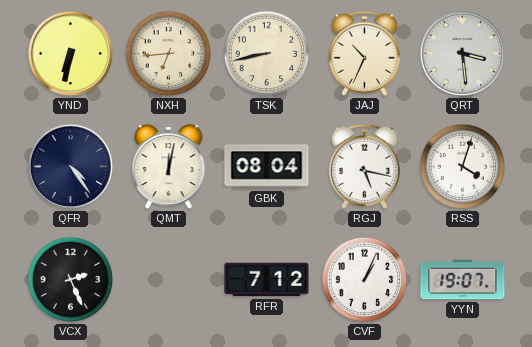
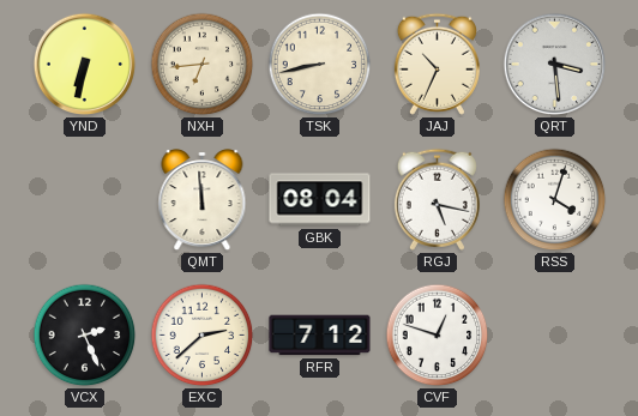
QFR: 4:24 -> none
QMT: 12:02 -> 11:59
EXC: none -> 2:38
CVF: 1:04 -> 12:48
YYN: 19:07 -> none
